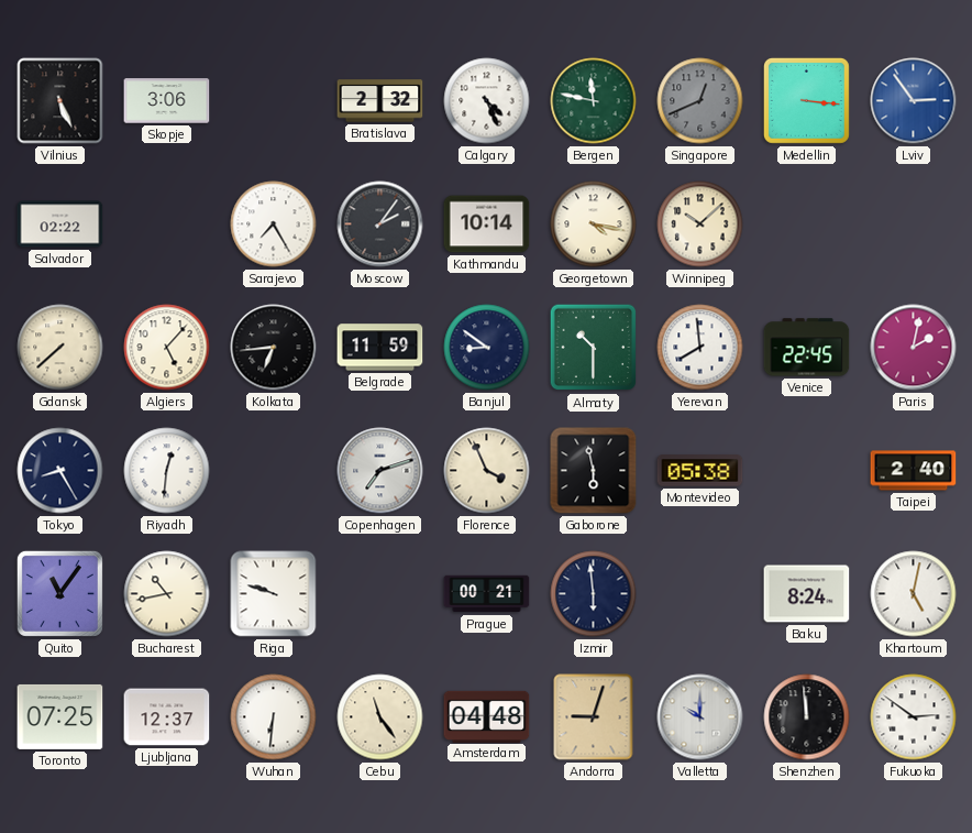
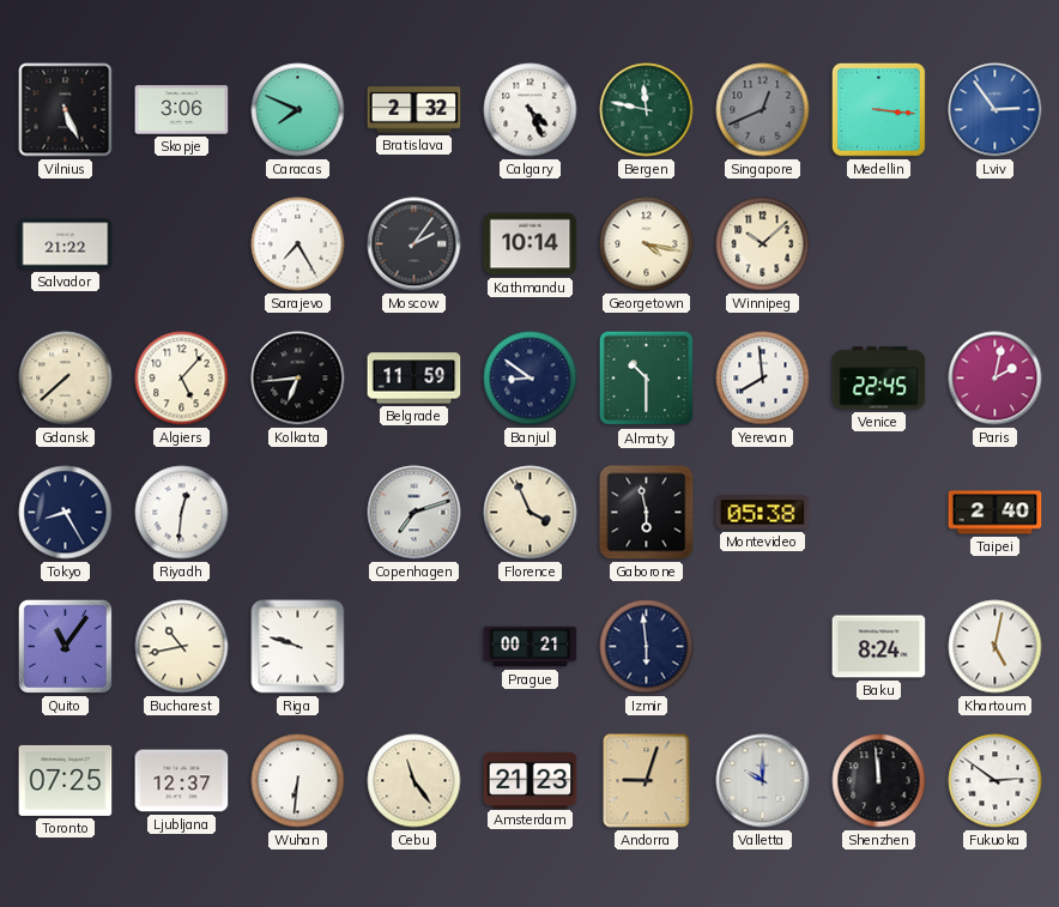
Caracas: none -> 7:49
Salvador: 02:22 -> 21:22
Amsterdam: 04:48 -> 21:23
